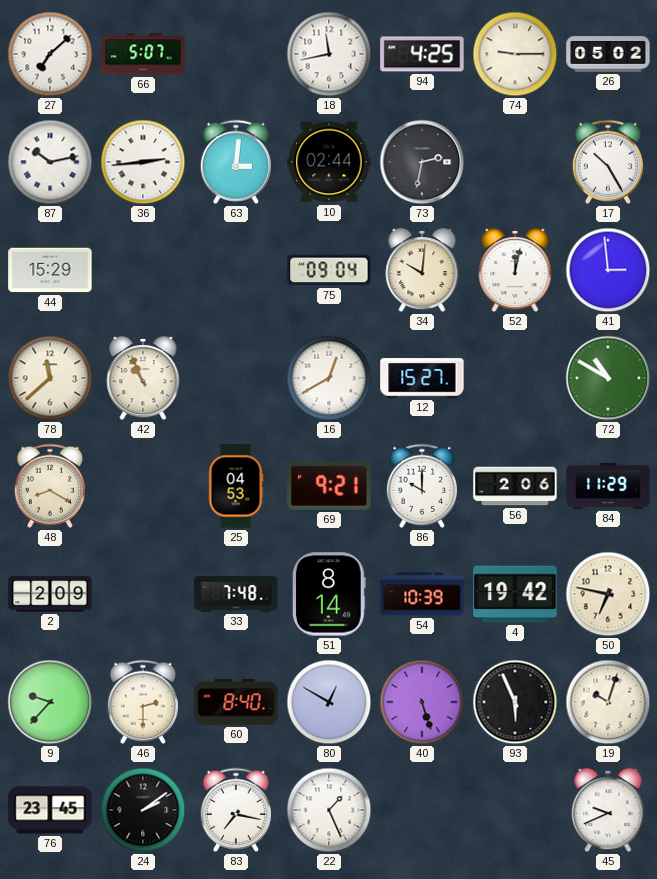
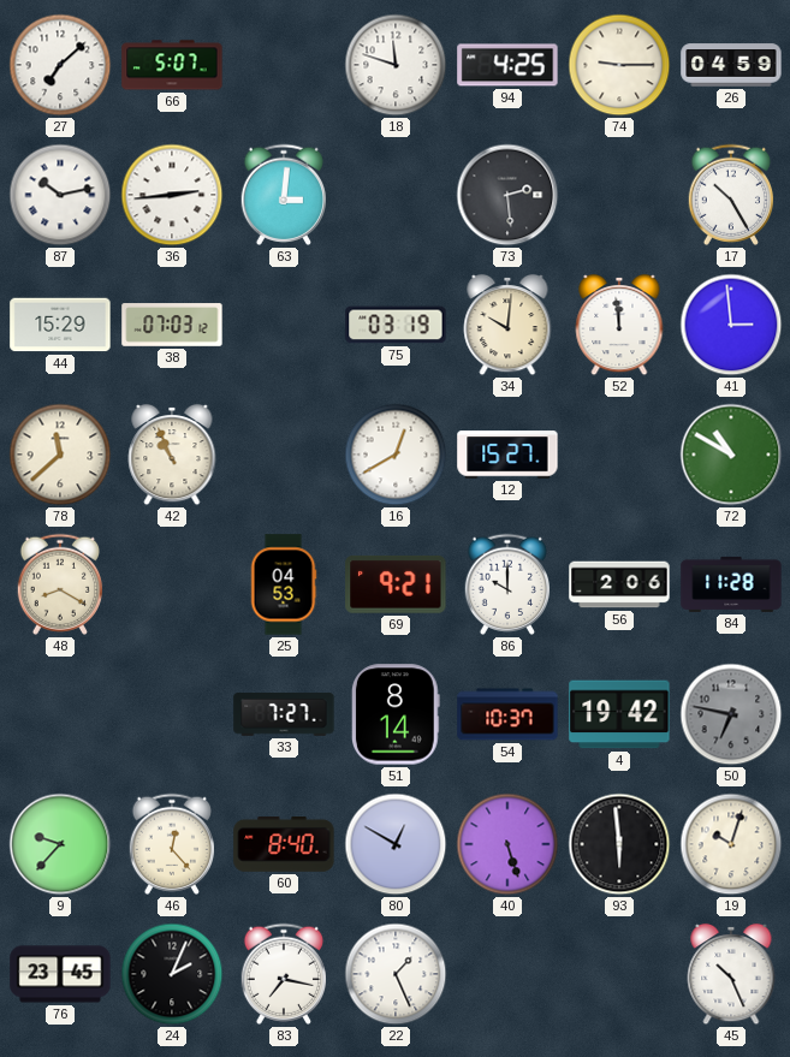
18: 11:43 -> 11:48
26: 05:02 -> 04:59
10: 02:44 -> none
73: 2:32 -> 2:29
38: none -> 07:03
75: 09:04 -> 03:19
52: 12:02 -> 11:59
84: 11:29 -> 11:28
2: 2:09 -> none
33: 7:48 -> 7:27
54: 10:39 -> 10:37
50 dial: cream -> grey
46: 2:30 -> 12:23
93: 5:56 -> 5:59
24: 2:09 -> 2:04
45: 9:41 -> 10:26
